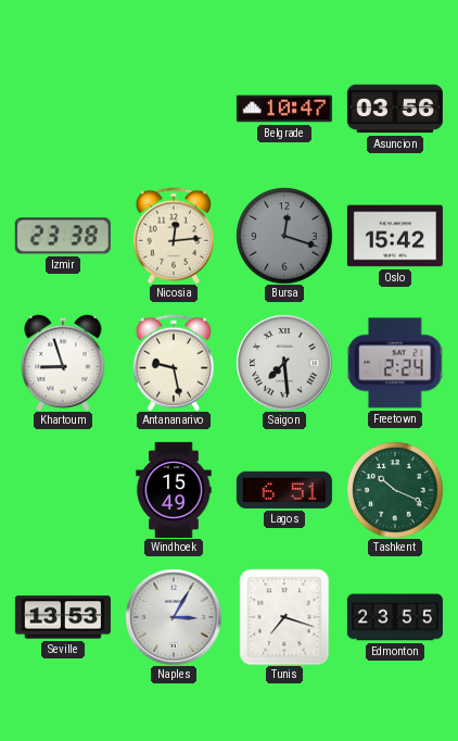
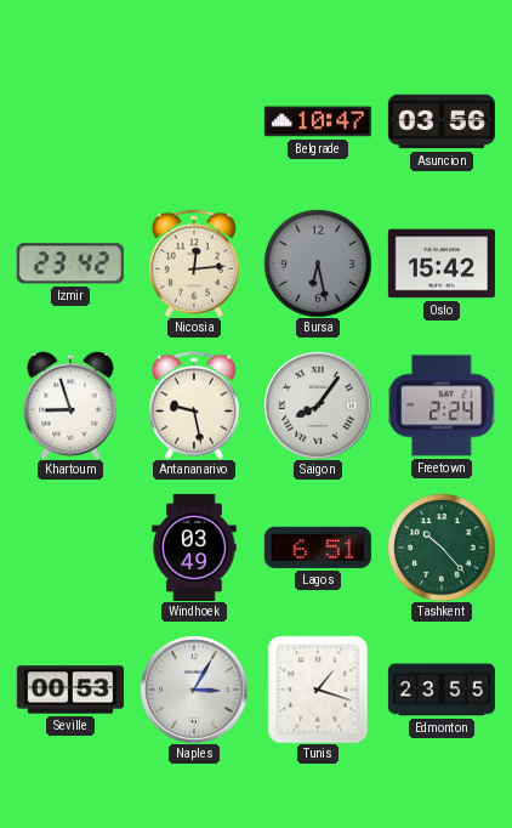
Izmir: 23:38 -> 23:42
Bursa: 12:18 -> 6:28
Saigon: 7:29 -> 8:06
Windhoek: 15:49 -> 03:49
Tashkent: 10:19 -> 10:23
Seville: 13:53 -> 00:53
Tunis: 7:18 -> 1:18
